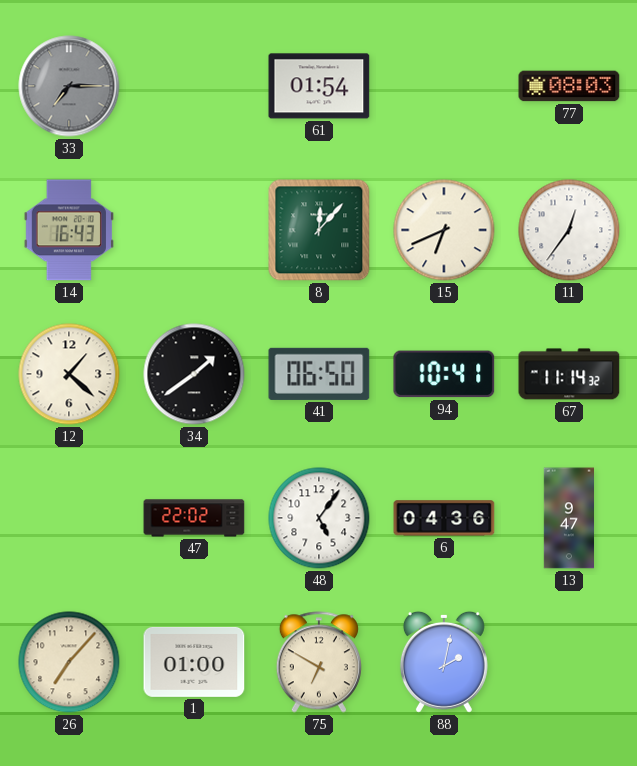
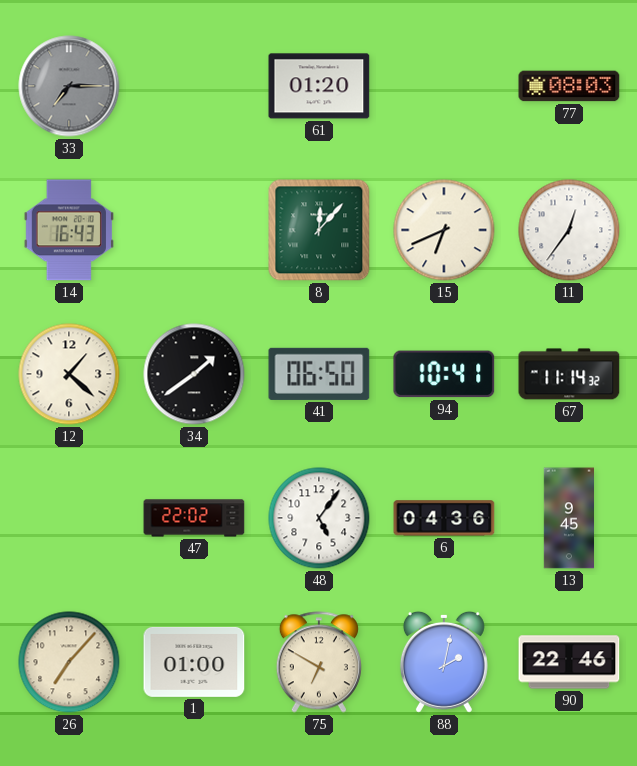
61: 01:54 -> 01:20
13: 9:47 -> 9:45
90: none -> 22:46
